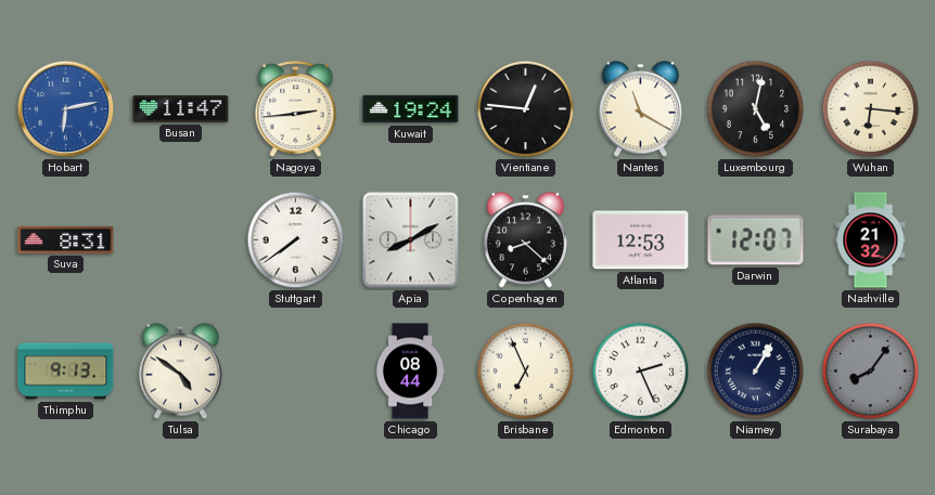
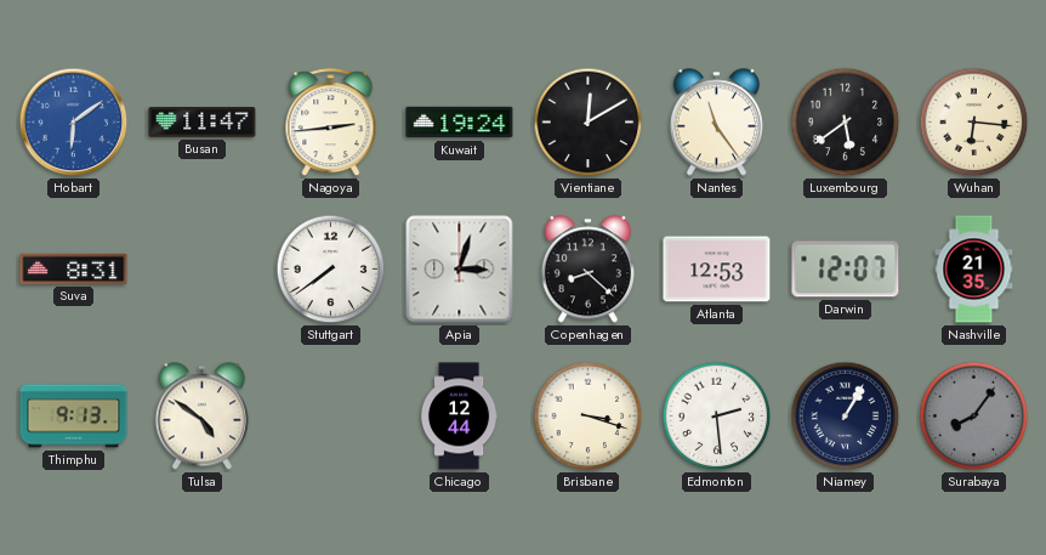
Hobart: 6:13 -> 6:09
Vientiane: 12:46 -> 12:10
Nantes: 11:20 -> 11:24
Luxembourg: 5:02 -> 5:39
Apia: 8:10 -> 3:03
Nashville: 21:32 -> 21:35
Chicago: 08:44 -> 12:44
Brisbane: 6:56 -> 3:18
Edmonton: 2:26 -> 2:29
